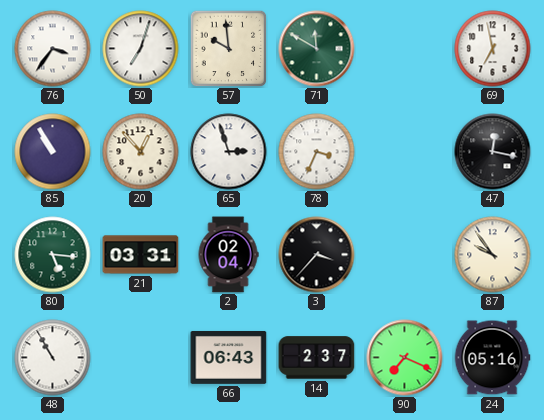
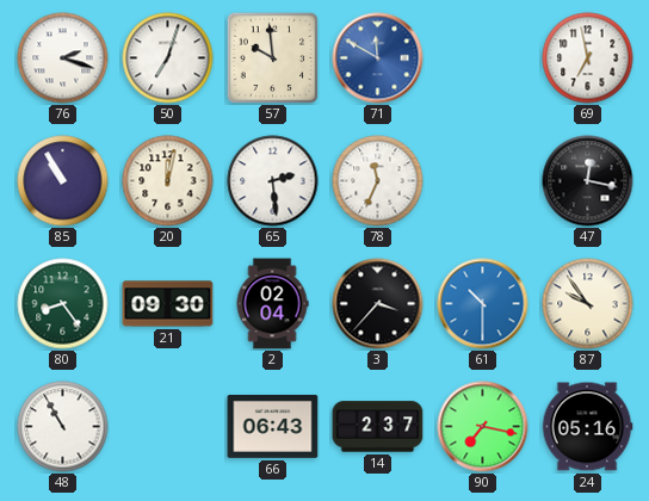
76: 3:36 -> 2:18
71 dial: green -> blue
20: 12:53 -> 12:02
65: 2:57 -> 2:29
78: 3:34 -> 11:34
80: 5:16 -> 8:24
21: 03:31 -> 09:30
61: none -> 10:30
90: 7:19 -> 7:17
